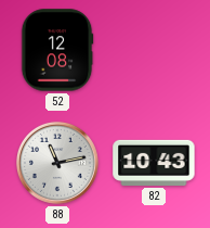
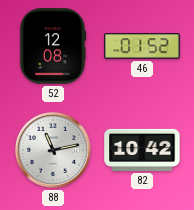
46: none -> 01:52
82: 10:43 -> 10:42
